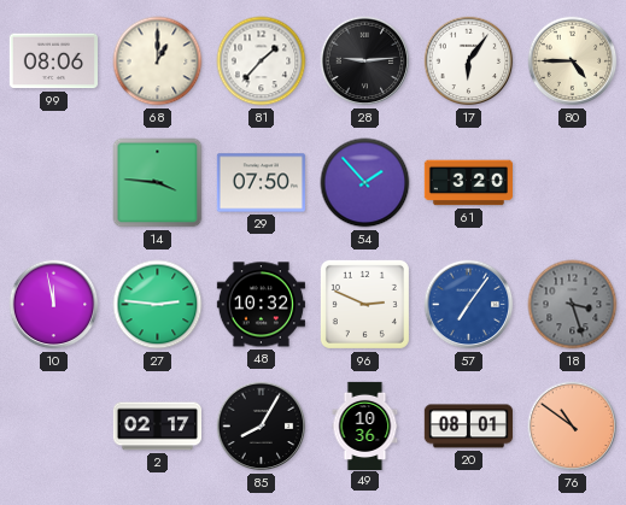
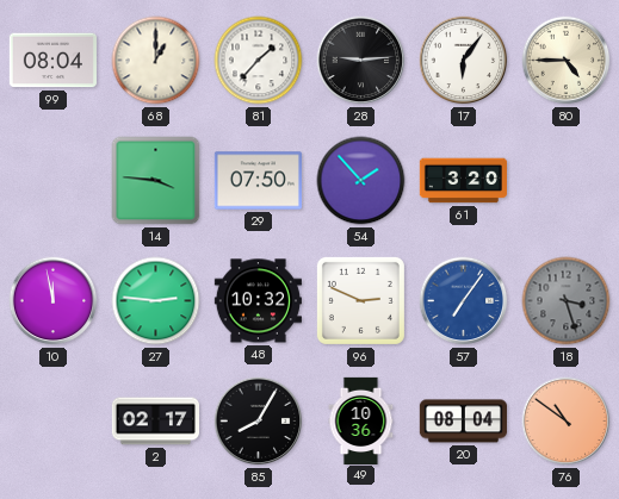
99: 08:06 -> 08:04
20: 08:01 -> 08:04
